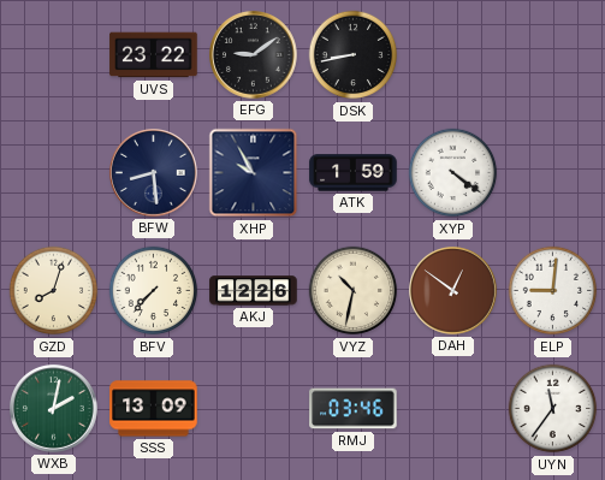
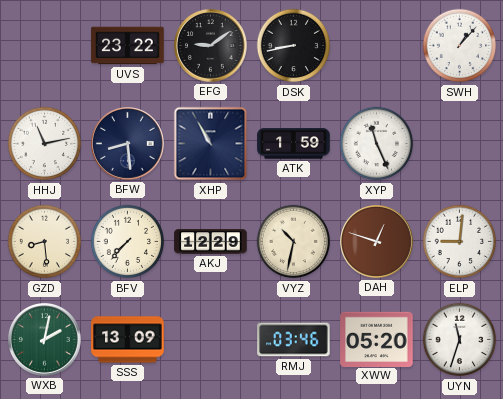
SWH: none -> 1:07
HHJ: none -> 11:13
XHP: 9:55 -> 10:55
XYP: 4:21 -> 11:26
GZD: 8:03 -> 8:29
AKJ: 12:26 -> 12:29
DAH: 12:51 -> 12:48
XWW: none -> 05:20
UYN: 11:36 -> 11:33
